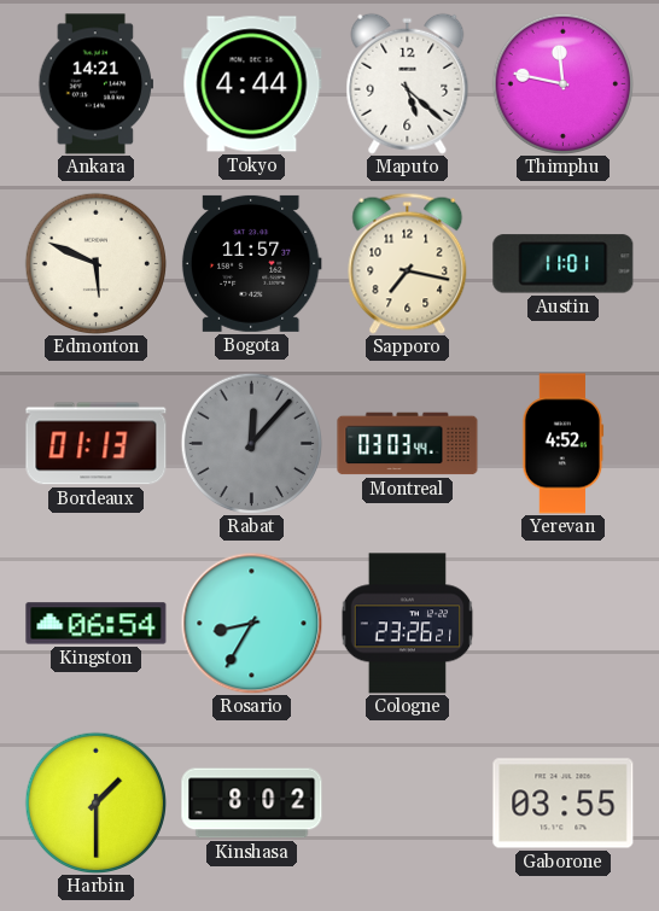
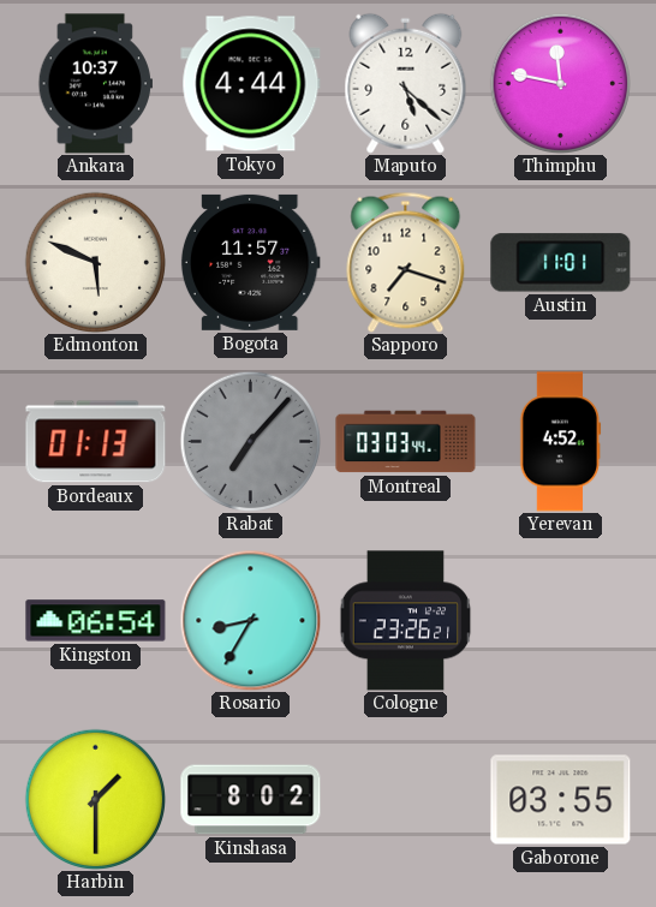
Ankara: 14:21 -> 10:37
Sapporo: 7:17 -> 7:18
Rabat: 12:07 -> 7:07
